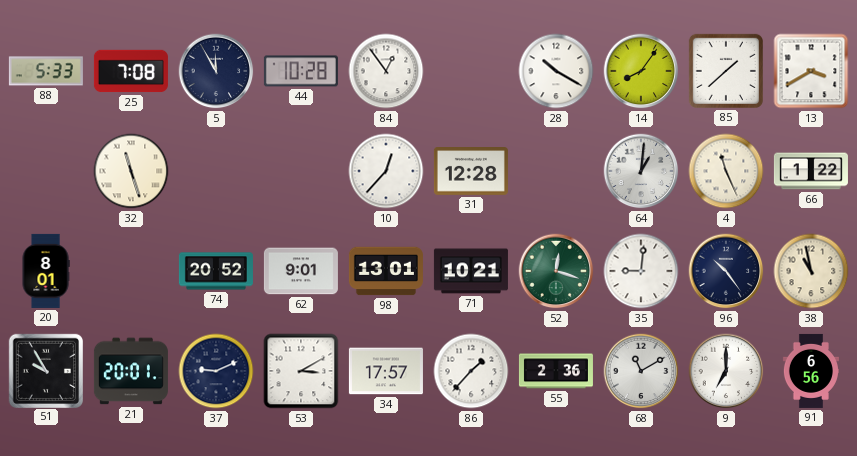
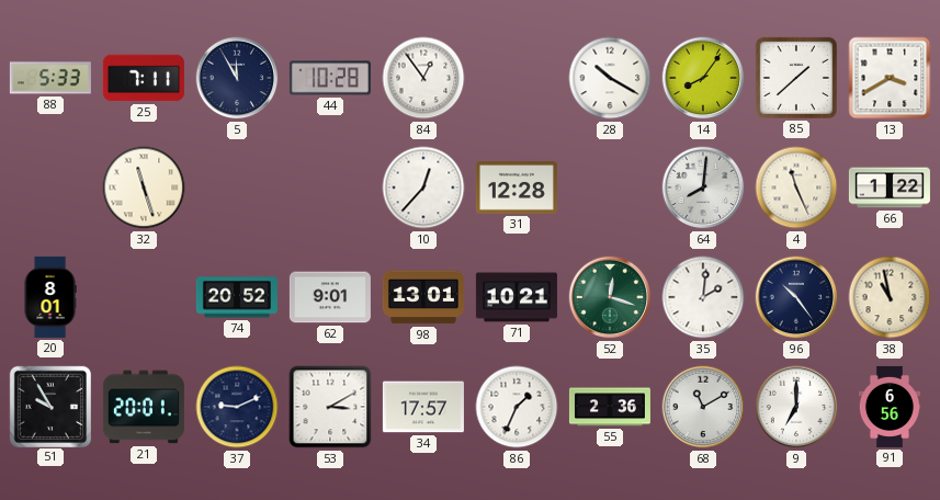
25: 7:08 -> 7:11
64: 1:01 -> 8:01
35: 9:01 -> 2:01
86: 1:37 -> 1:34
